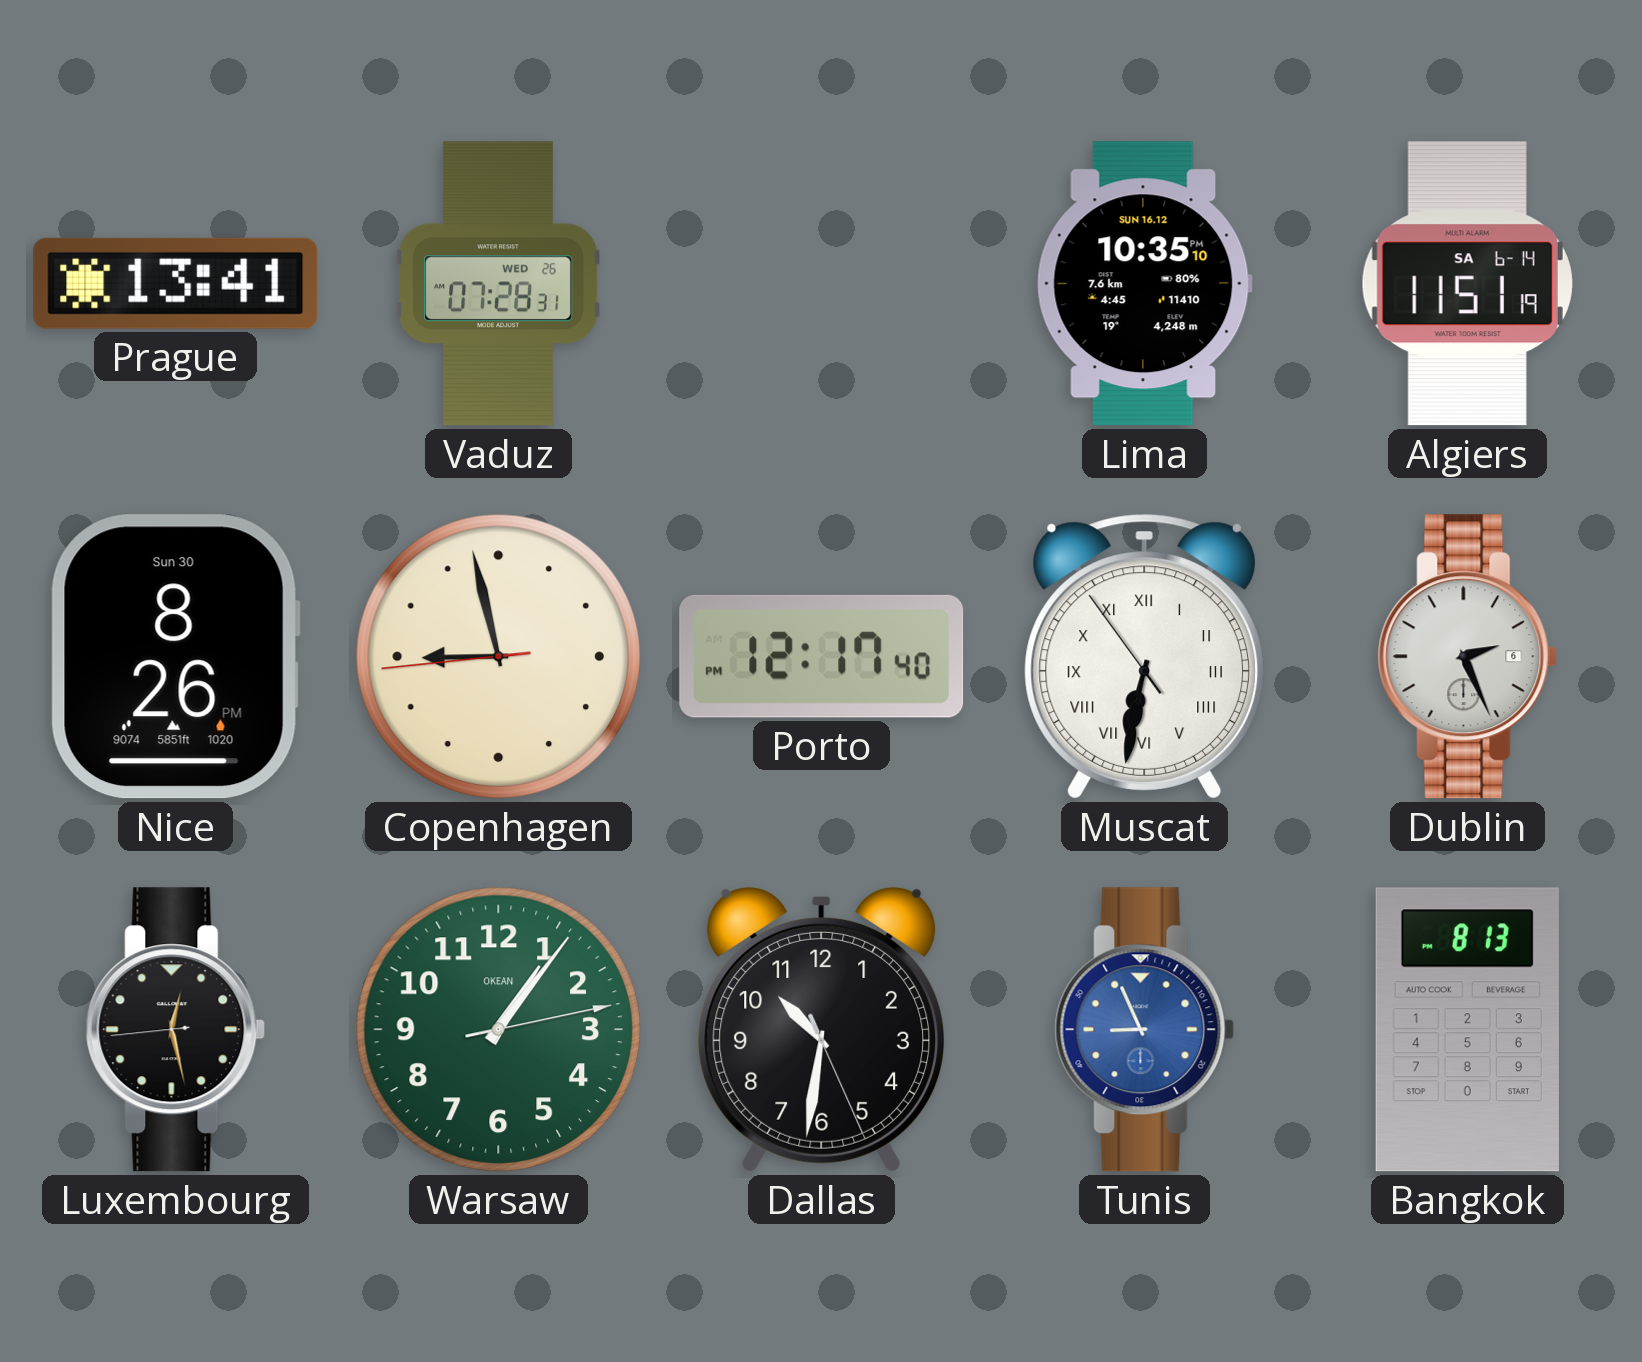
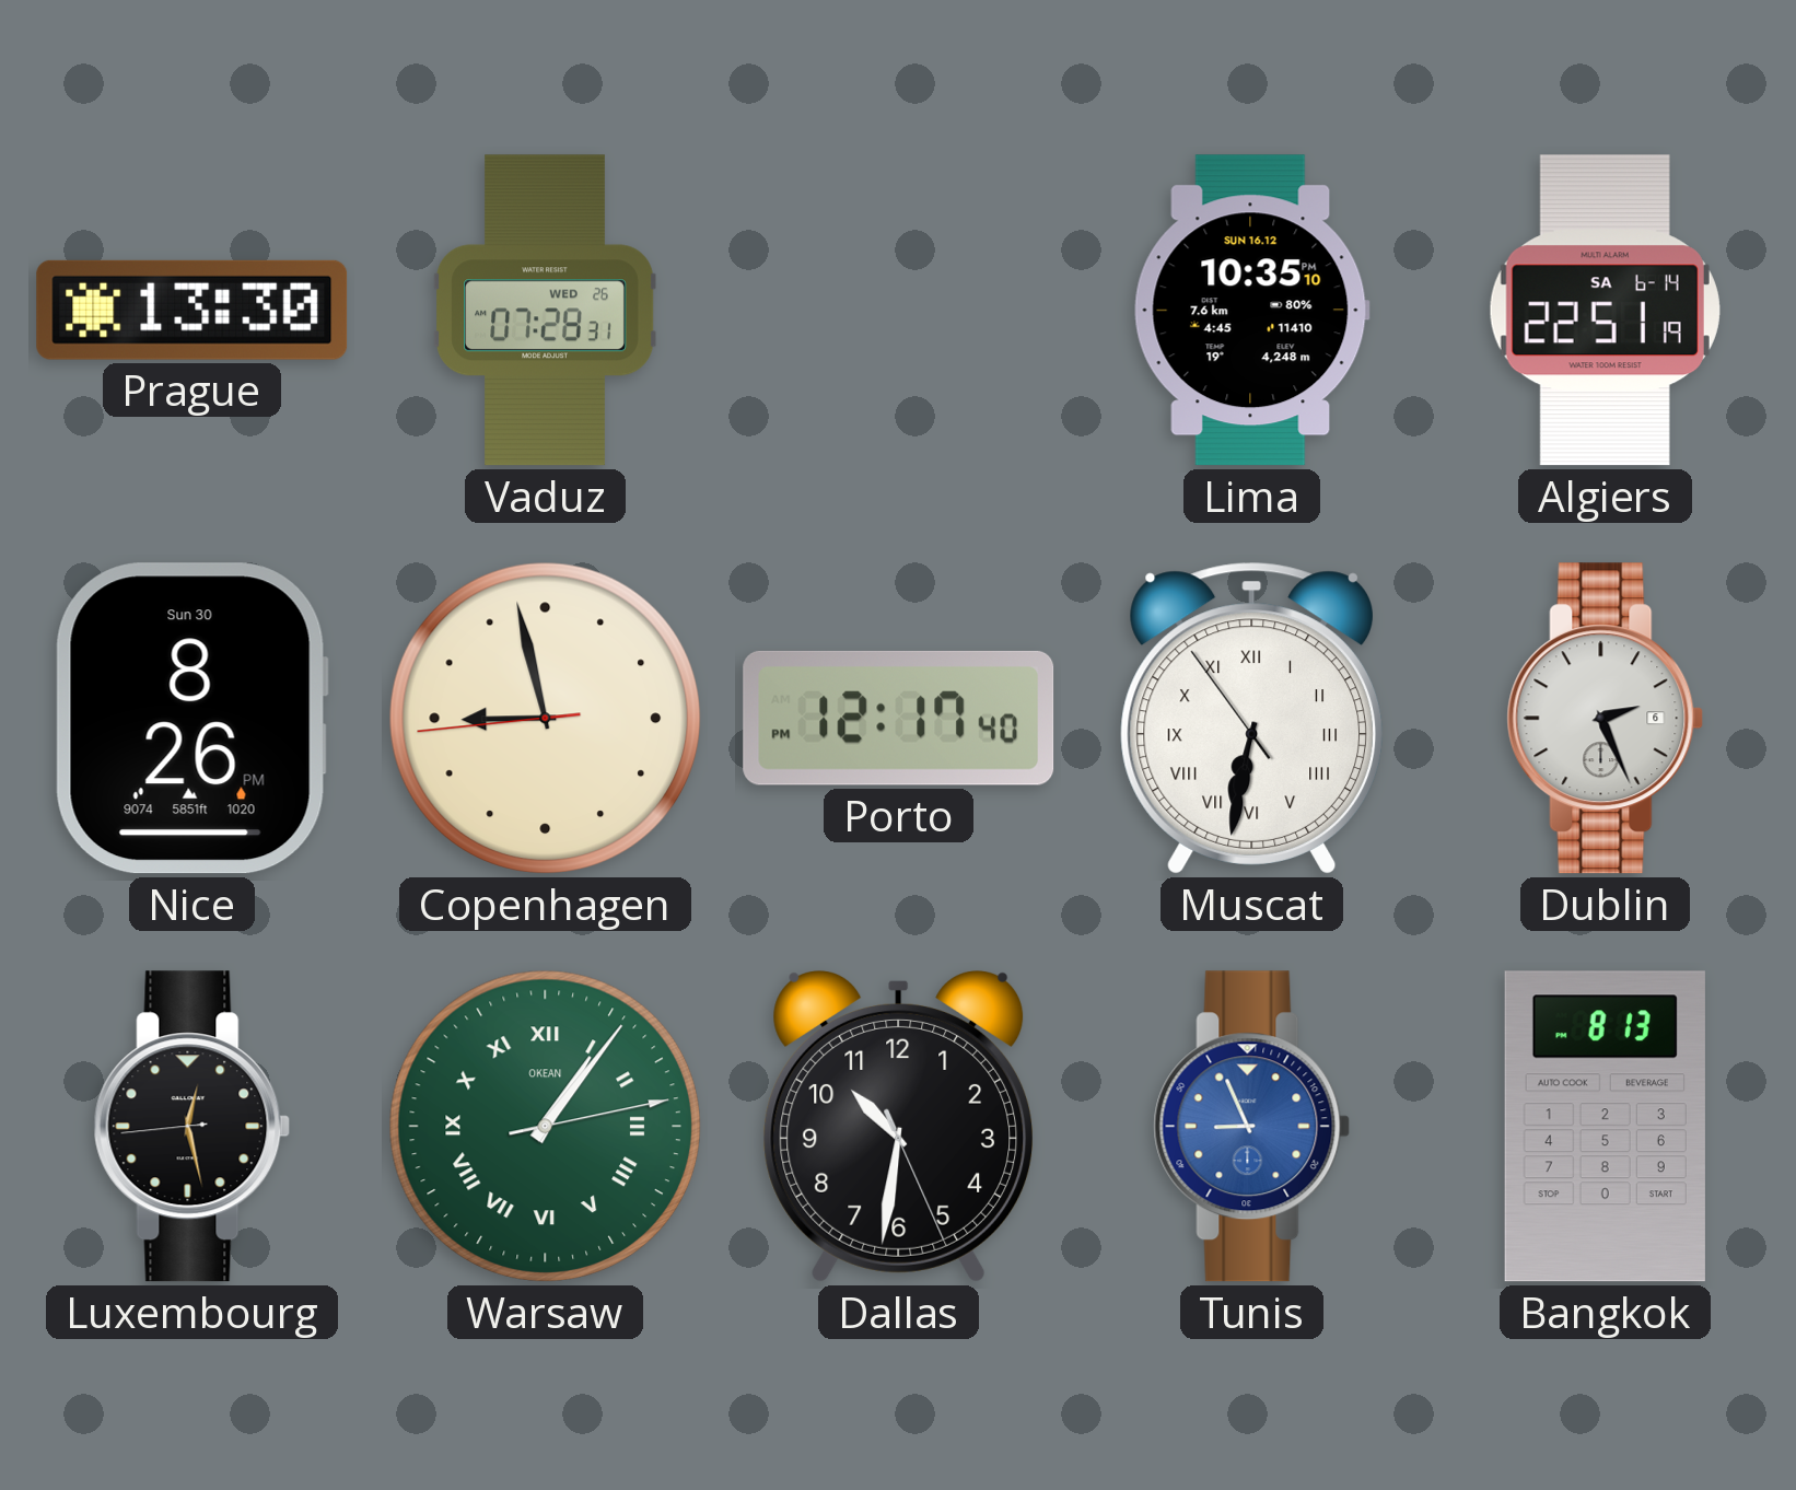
Prague: 13:41 -> 13:30
Algiers: 11:51 -> 22:51
Warsaw numerals: Arabic -> Roman
